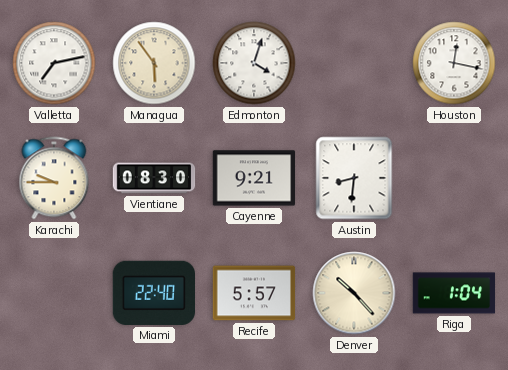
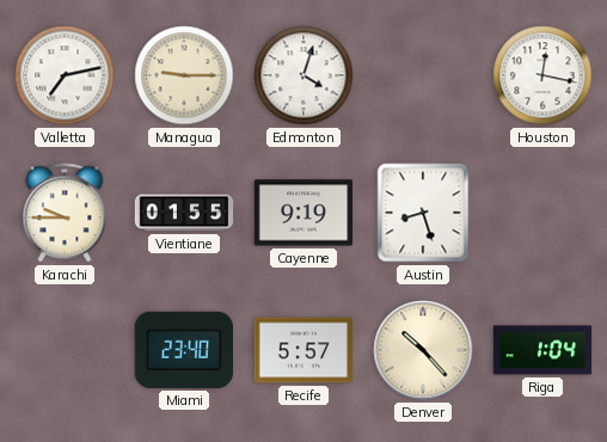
Managua: 5:54 -> 9:15
Vientiane: 08:30 -> 01:55
Cayenne: 9:21 -> 9:19
Austin: 8:31 -> 8:27
Miami: 22:40 -> 23:40
